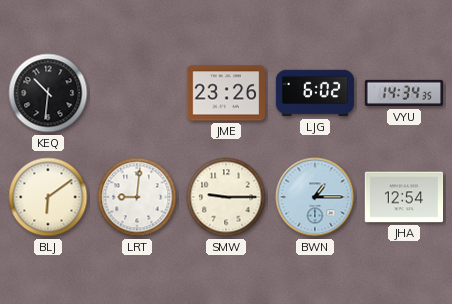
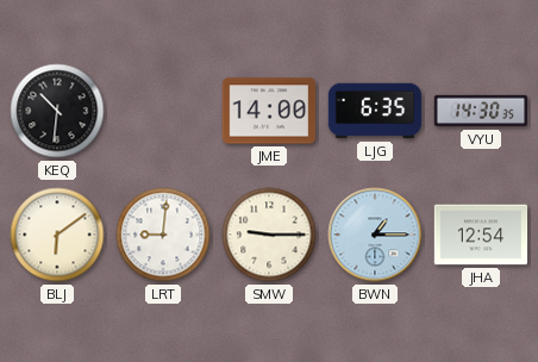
JME: 23:26 -> 14:00
LJG: 6:02 -> 6:35
VYU: 14:34 -> 14:30
